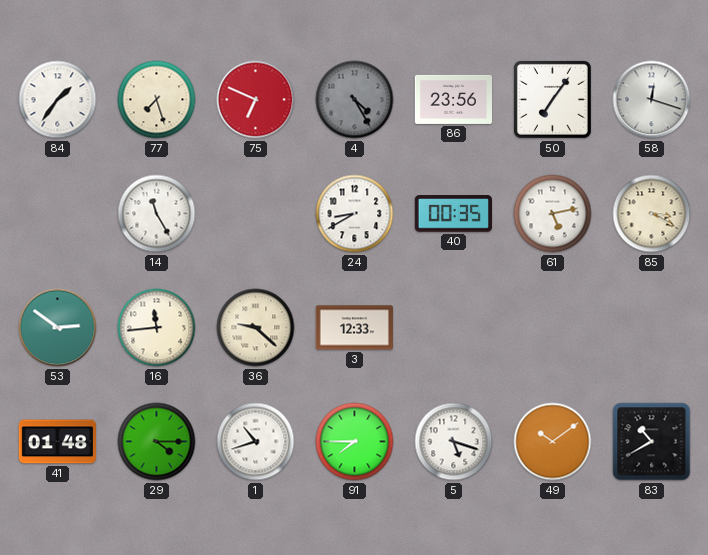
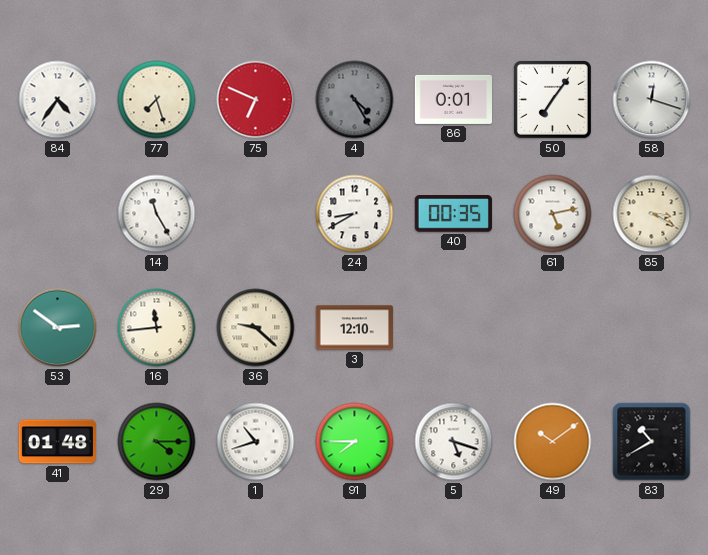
84: 1:36 -> 4:36
86: 23:56 -> 0:01
3: 12:33 -> 12:10
